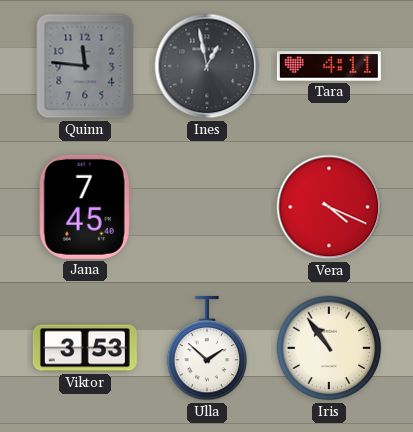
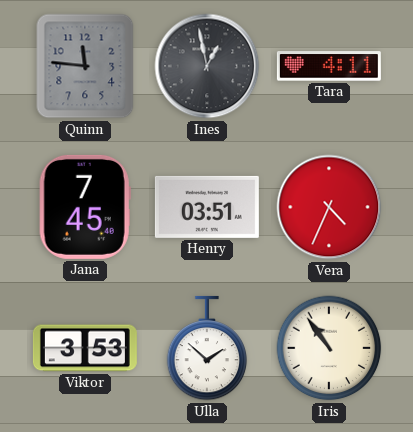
Henry: none -> 03:51
Vera: 4:19 -> 4:34
